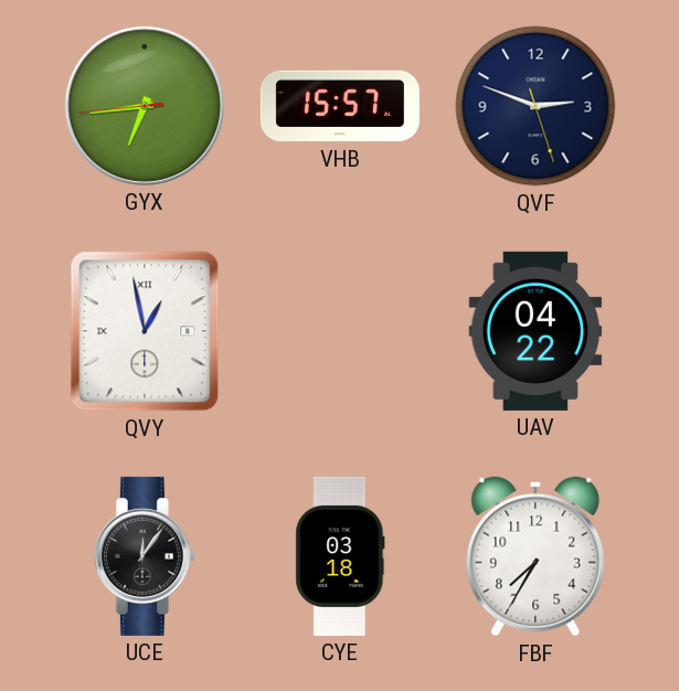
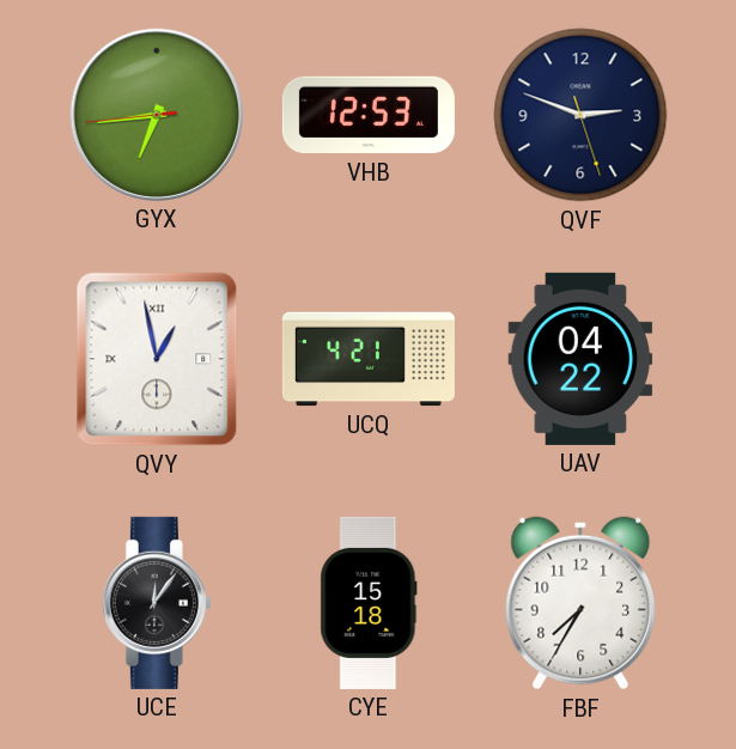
VHB: 15:57 -> 12:53
UCQ: none -> 4:21
CYE: 03:18 -> 15:18
